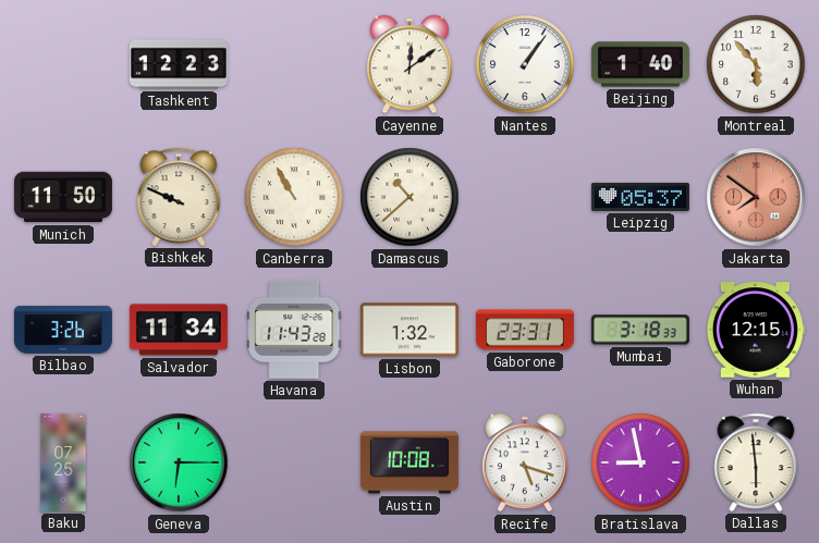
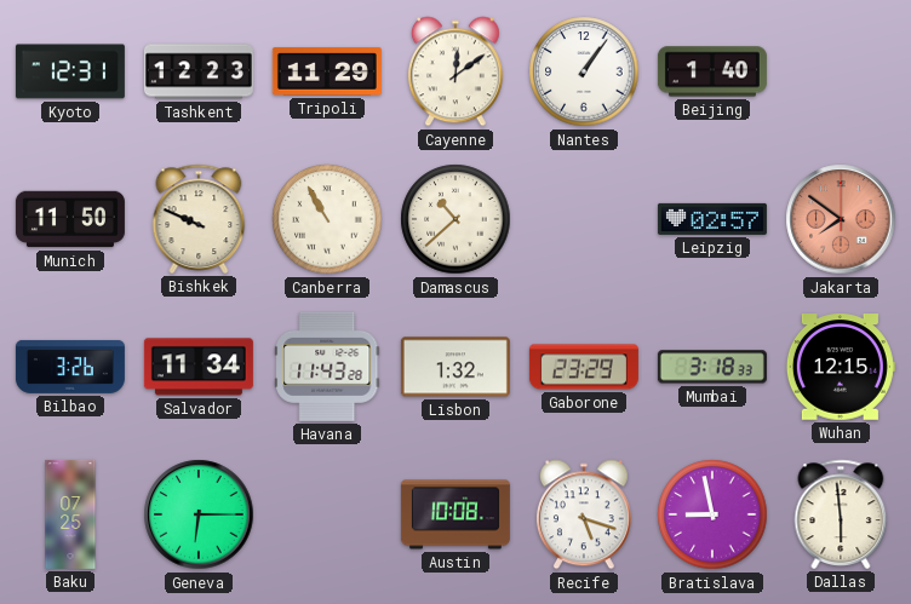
Kyoto: none -> 12:31
Tripoli: none -> 11:29
Montreal: 5:53 -> none
Leipzig: 05:37 -> 02:57
Gaborone: 23:31 -> 23:29
